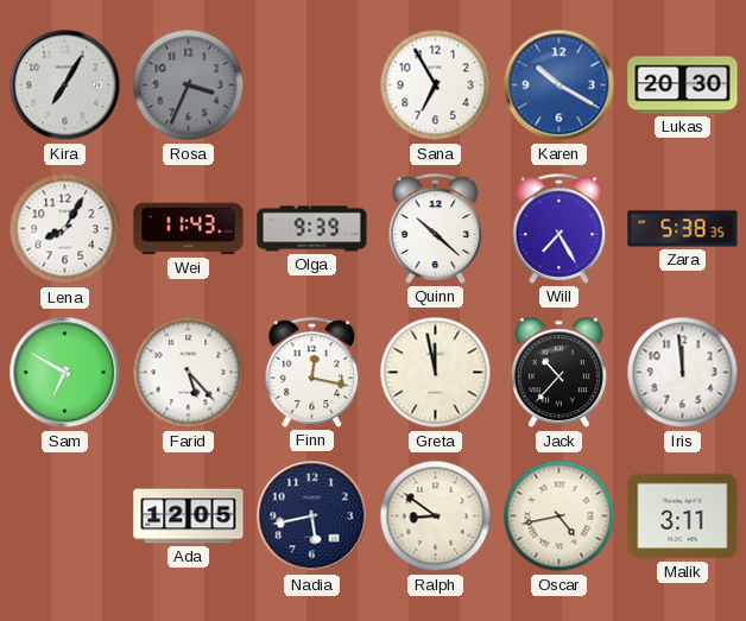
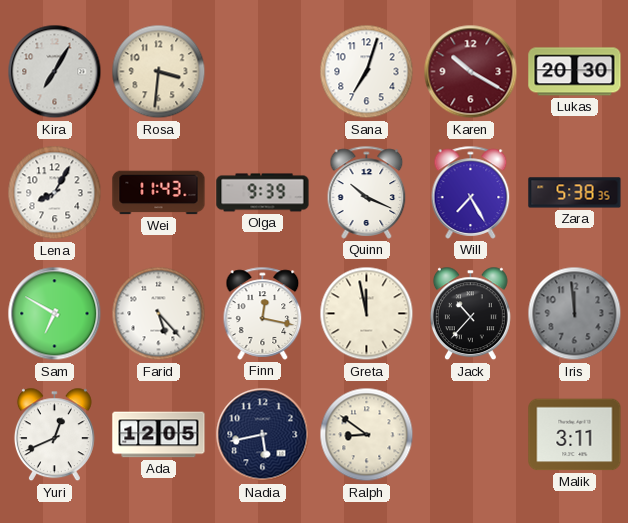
Rosa: 3:34 -> 3:31
Rosa dial: grey -> cream
Sana: 6:55 -> 7:03
Karen dial: blue -> burgundy
Quinn: 10:22 -> 10:19
Iris dial: white -> grey
Yuri: none -> 12:41
Oscar: 4:43 -> none
